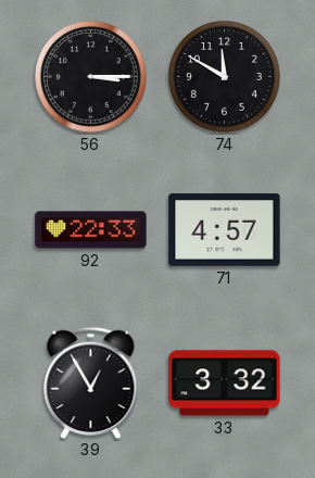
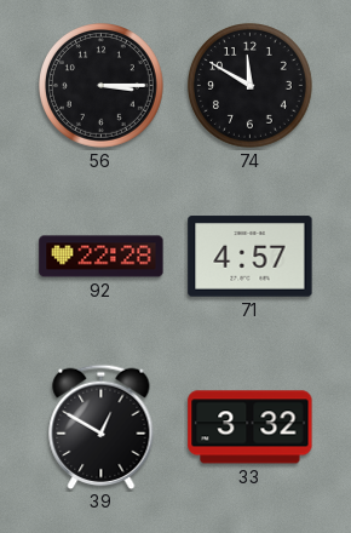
92: 22:33 -> 22:28
39: 12:55 -> 12:50
